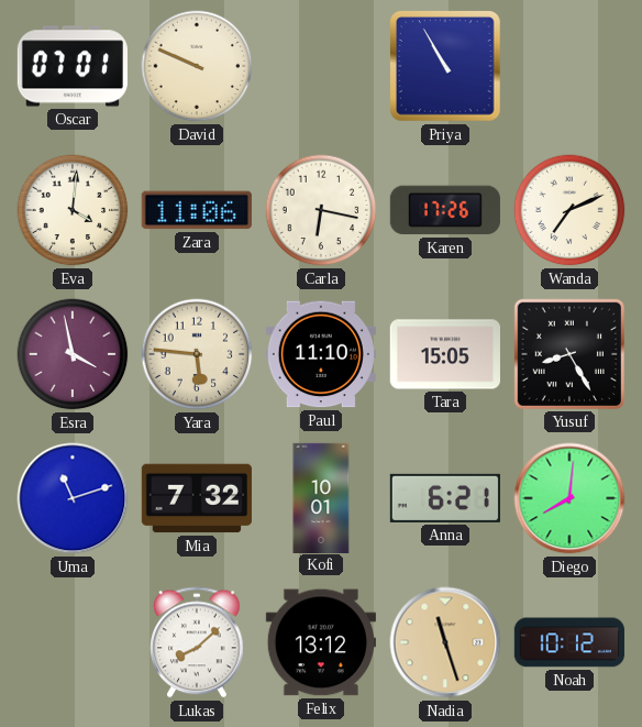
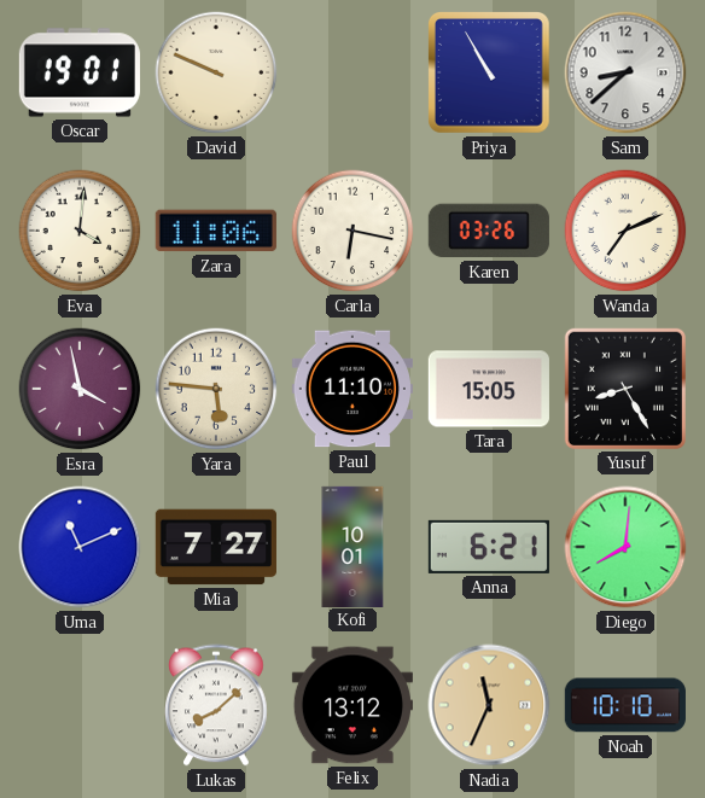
Oscar: 07:01 -> 19:01
Sam: none -> 8:38
Karen: 17:26 -> 03:26
Uma: 11:12 -> 11:11
Mia: 7:32 -> 7:27
Nadia: 11:27 -> 11:34
Noah: 10:12 -> 10:10
